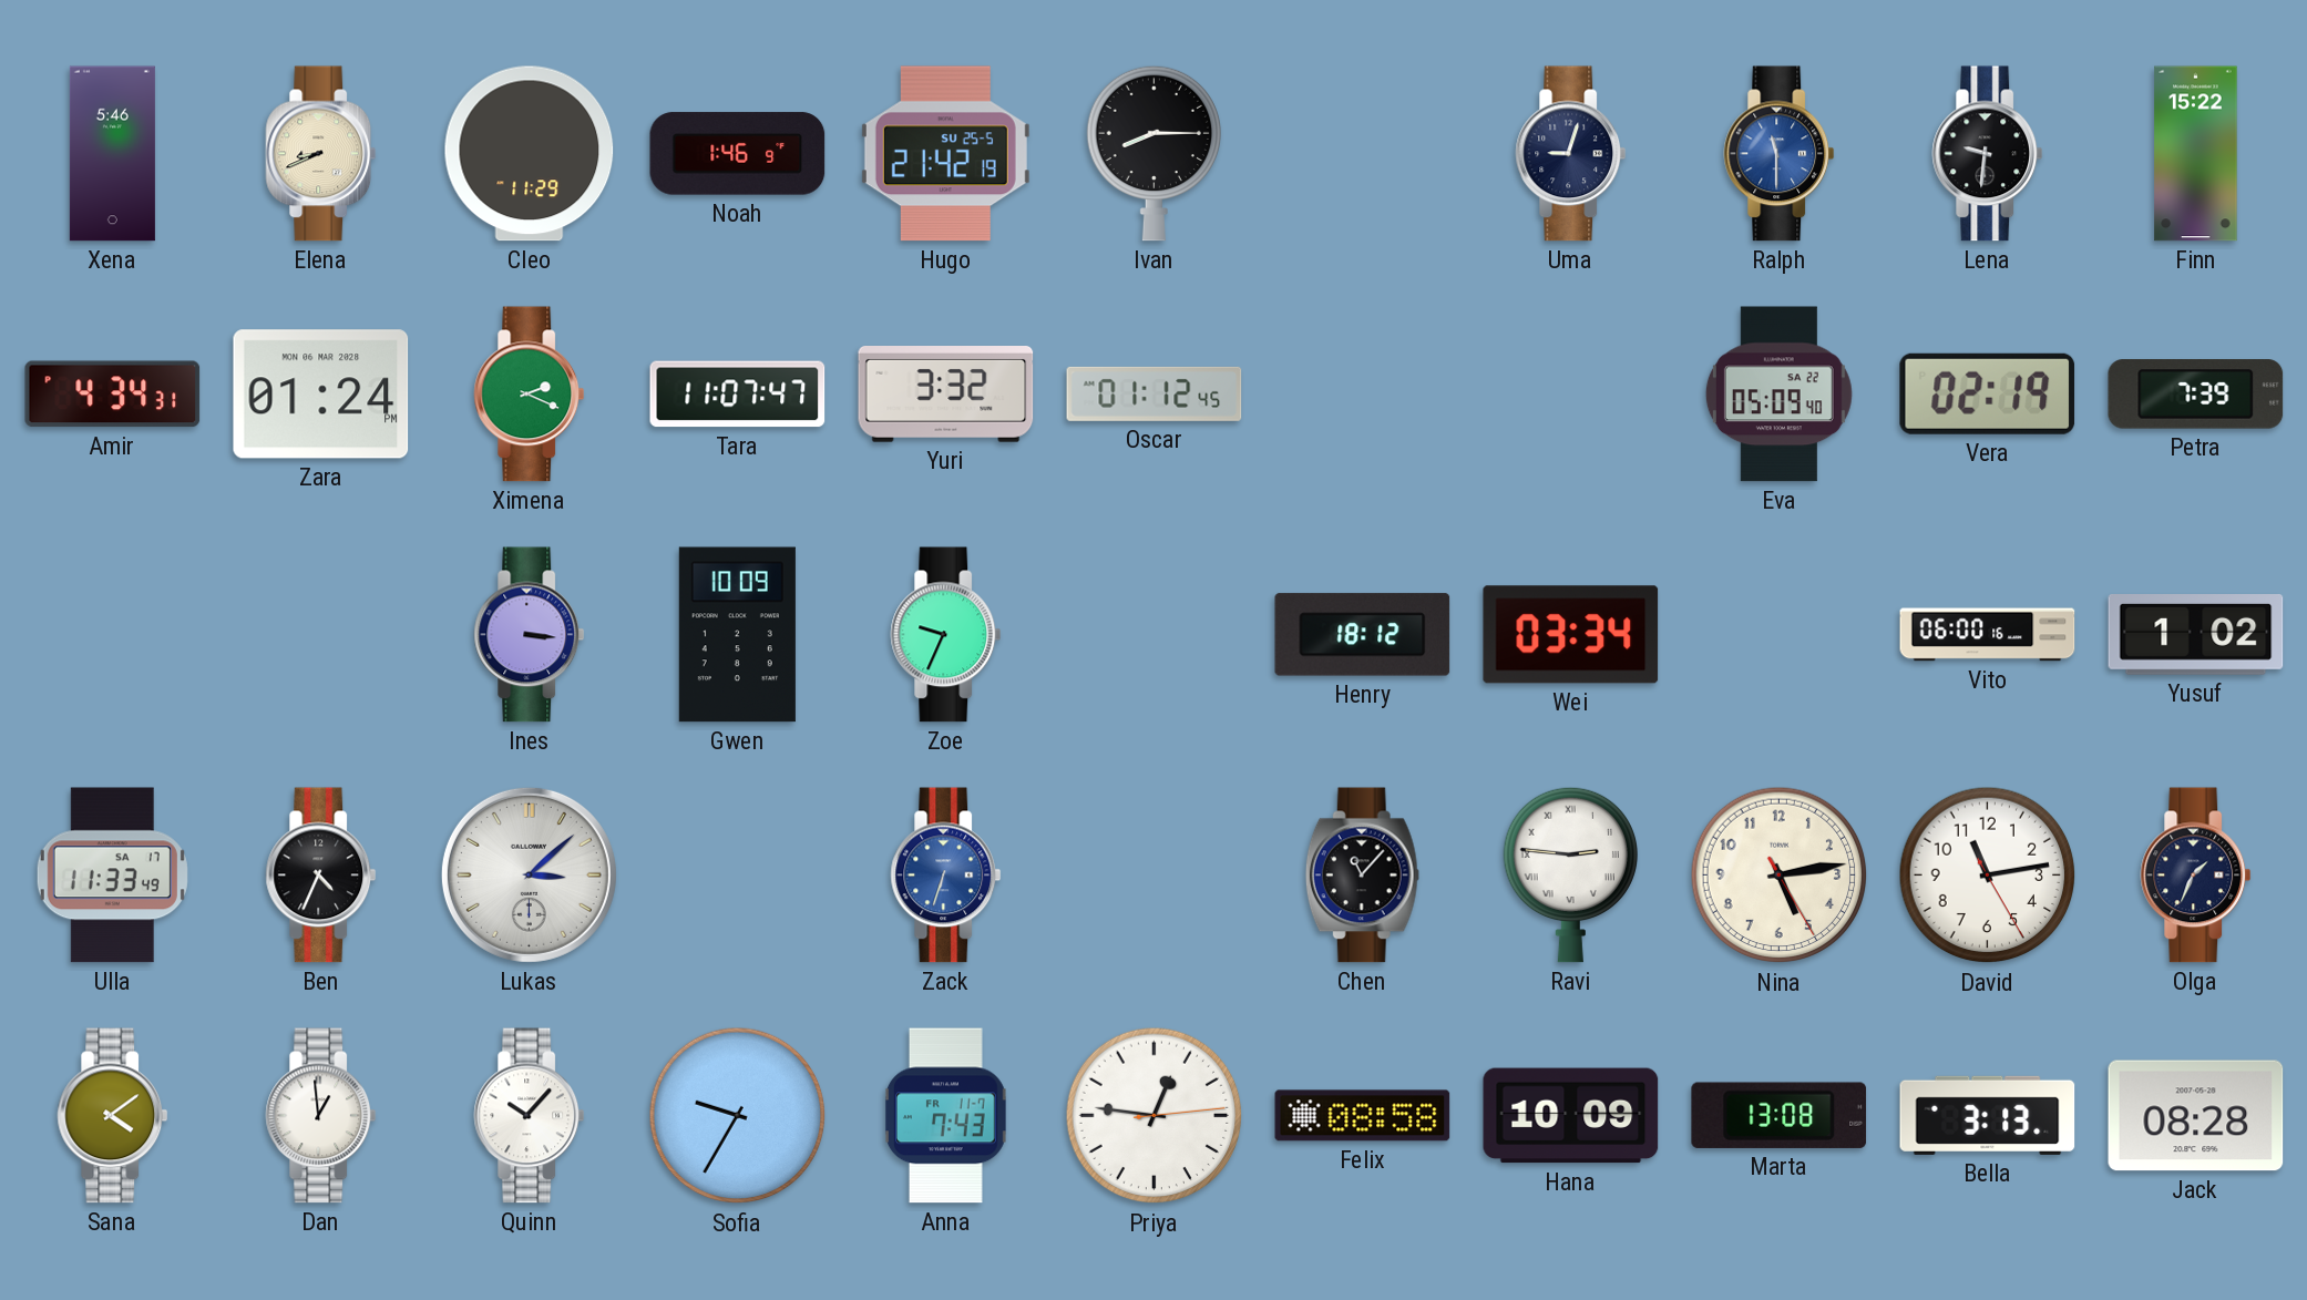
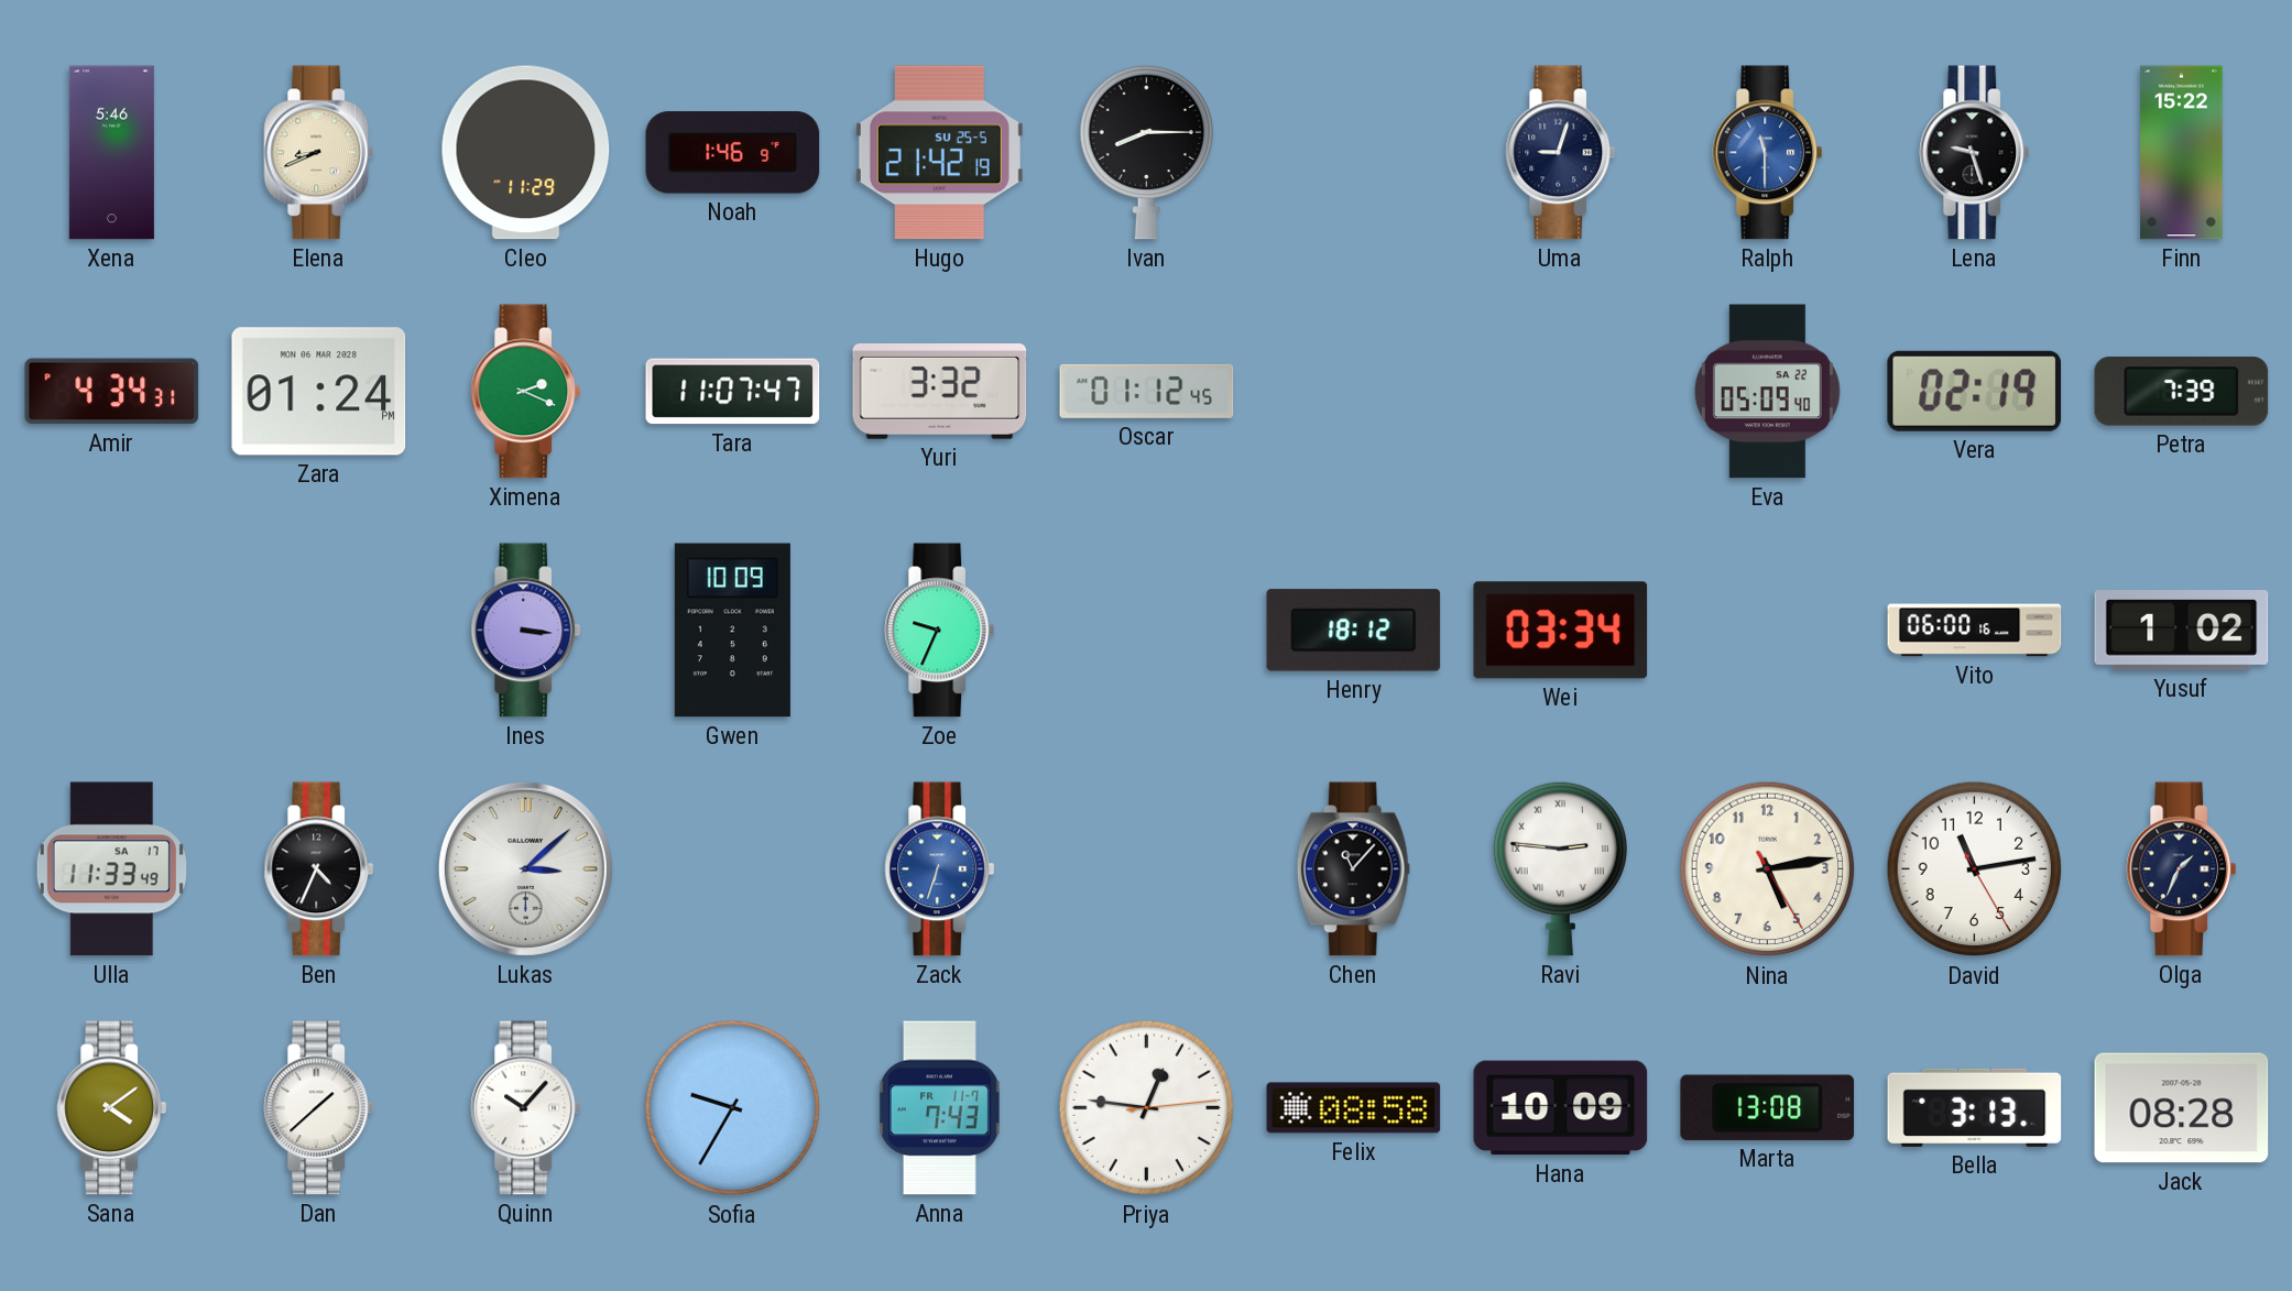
Lena: 9:31 -> 9:27
Dan: 12:59 -> 1:38
